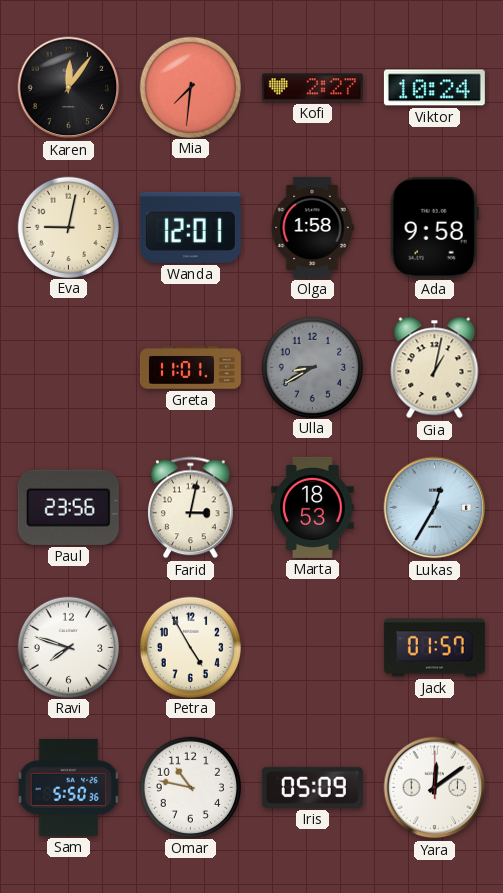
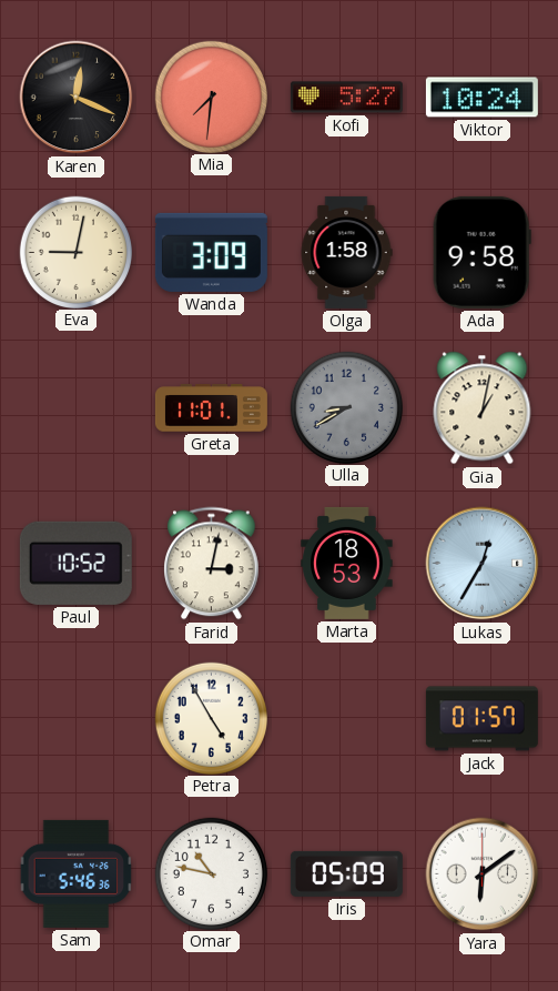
Karen: 12:06 -> 12:19
Kofi: 2:27 -> 5:27
Wanda: 12:01 -> 3:09
Paul: 23:56 -> 10:52
Ravi: 7:48 -> none
Sam: 5:50 -> 5:46
Yara: 12:09 -> 6:09
